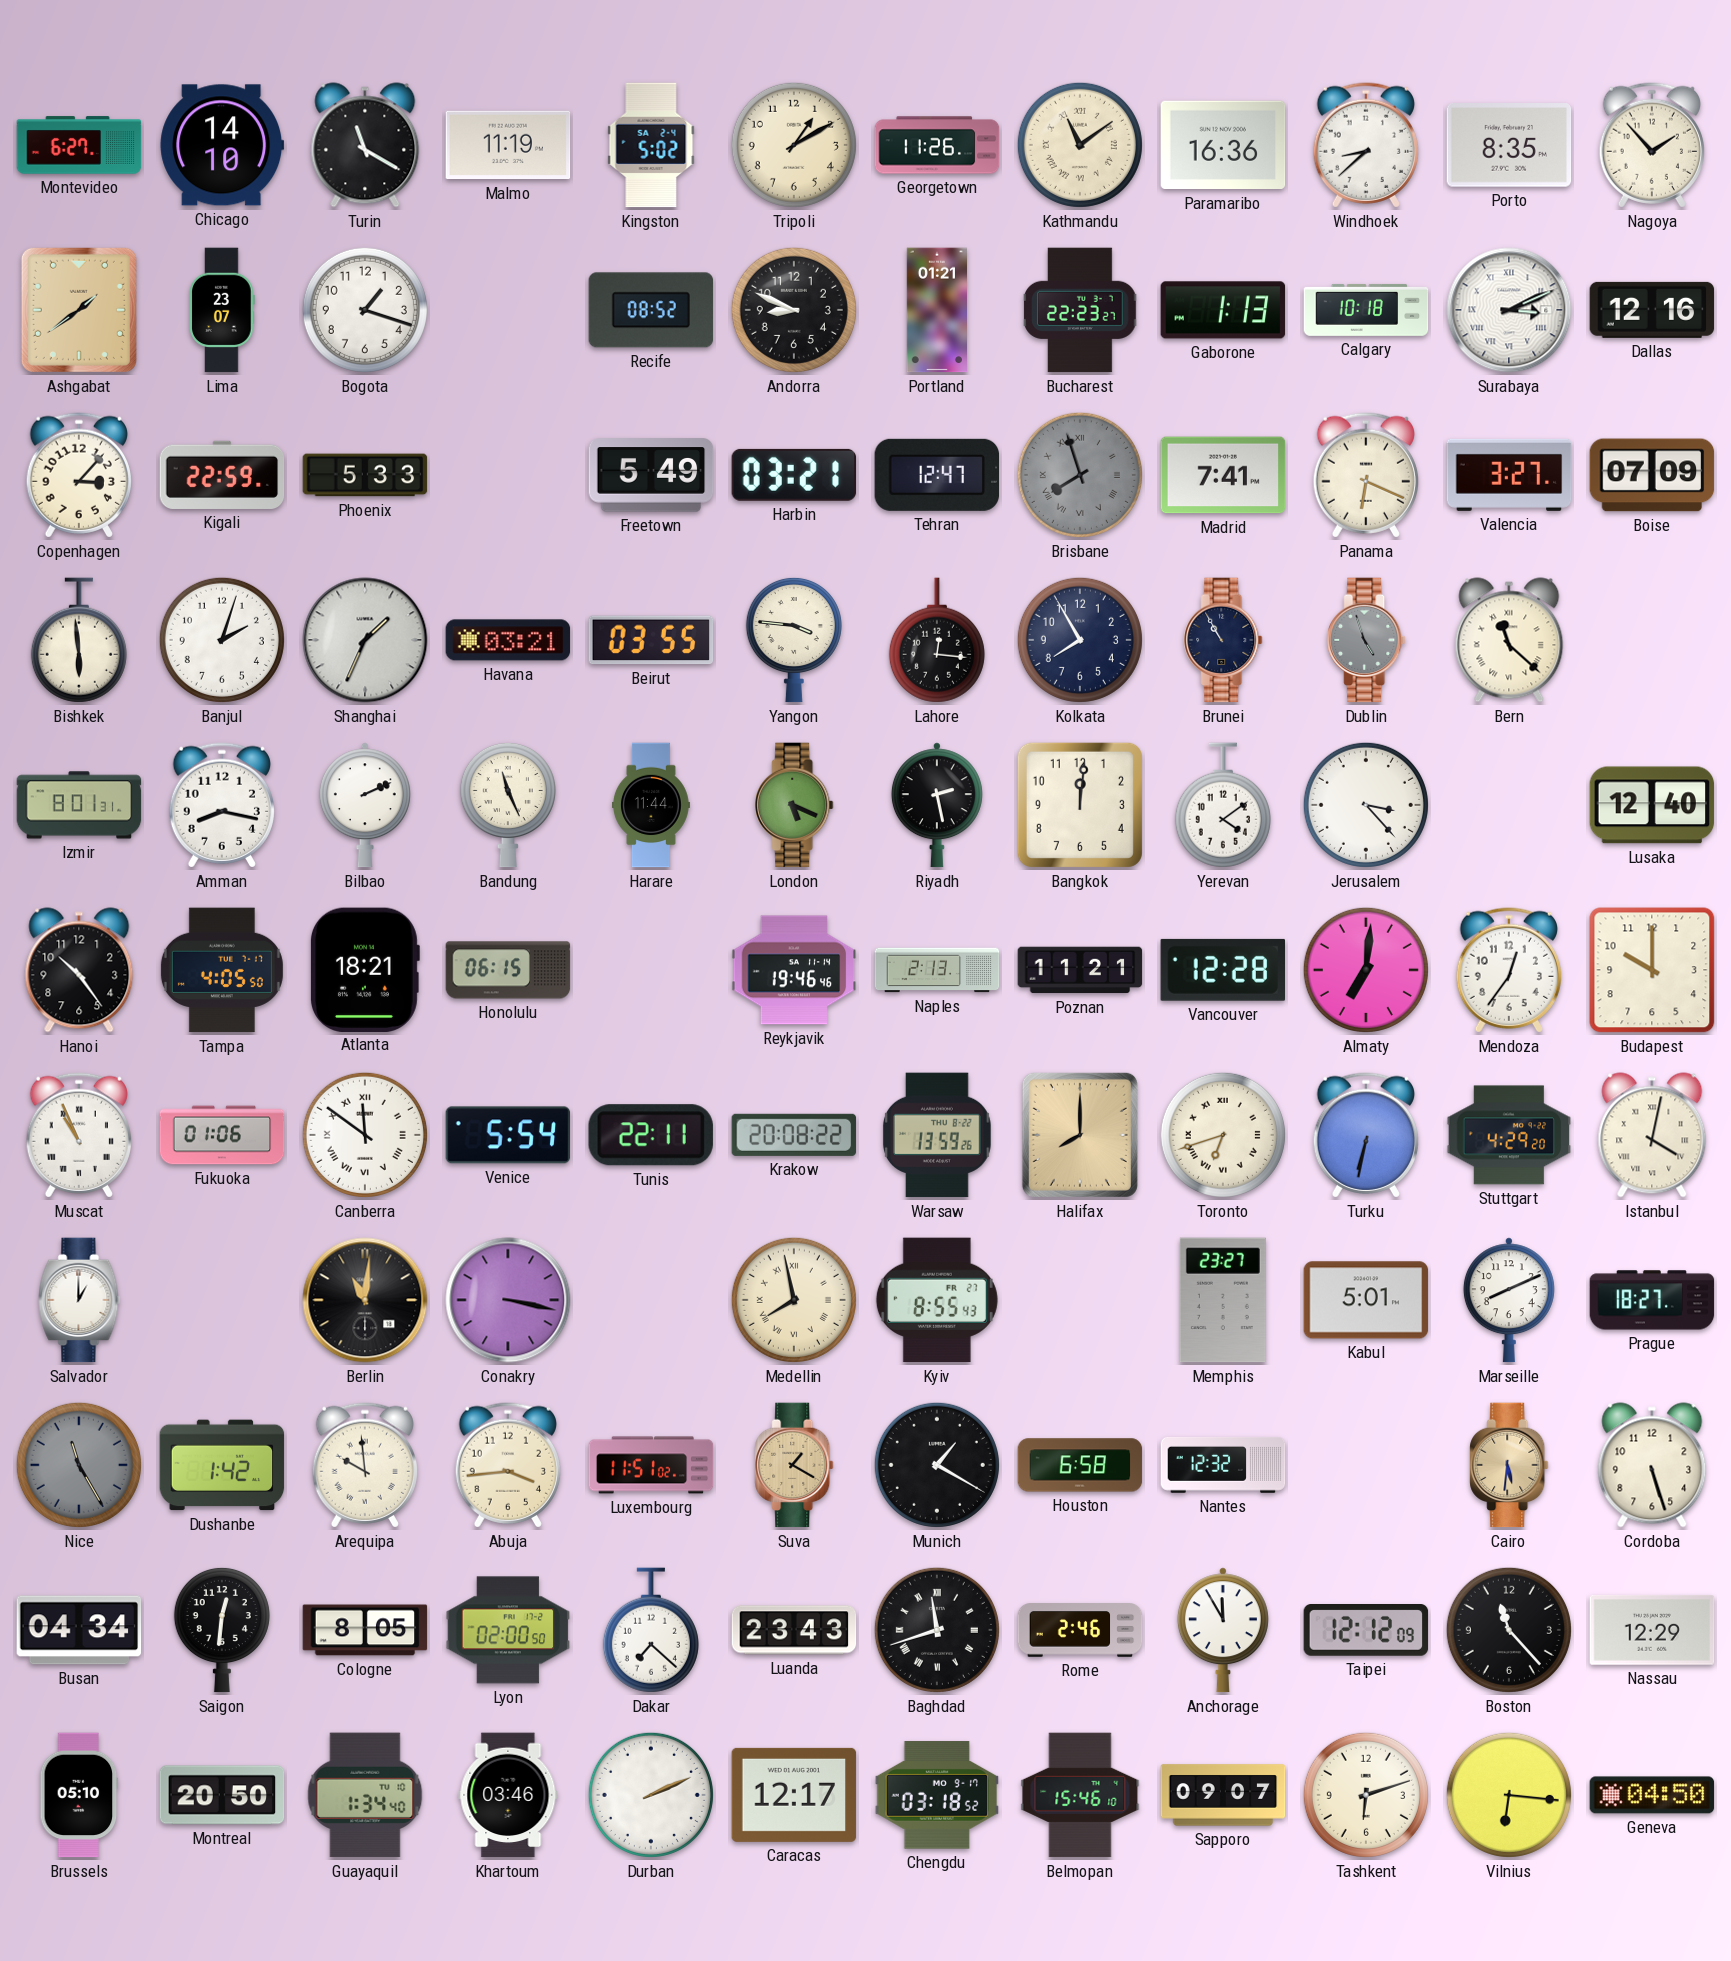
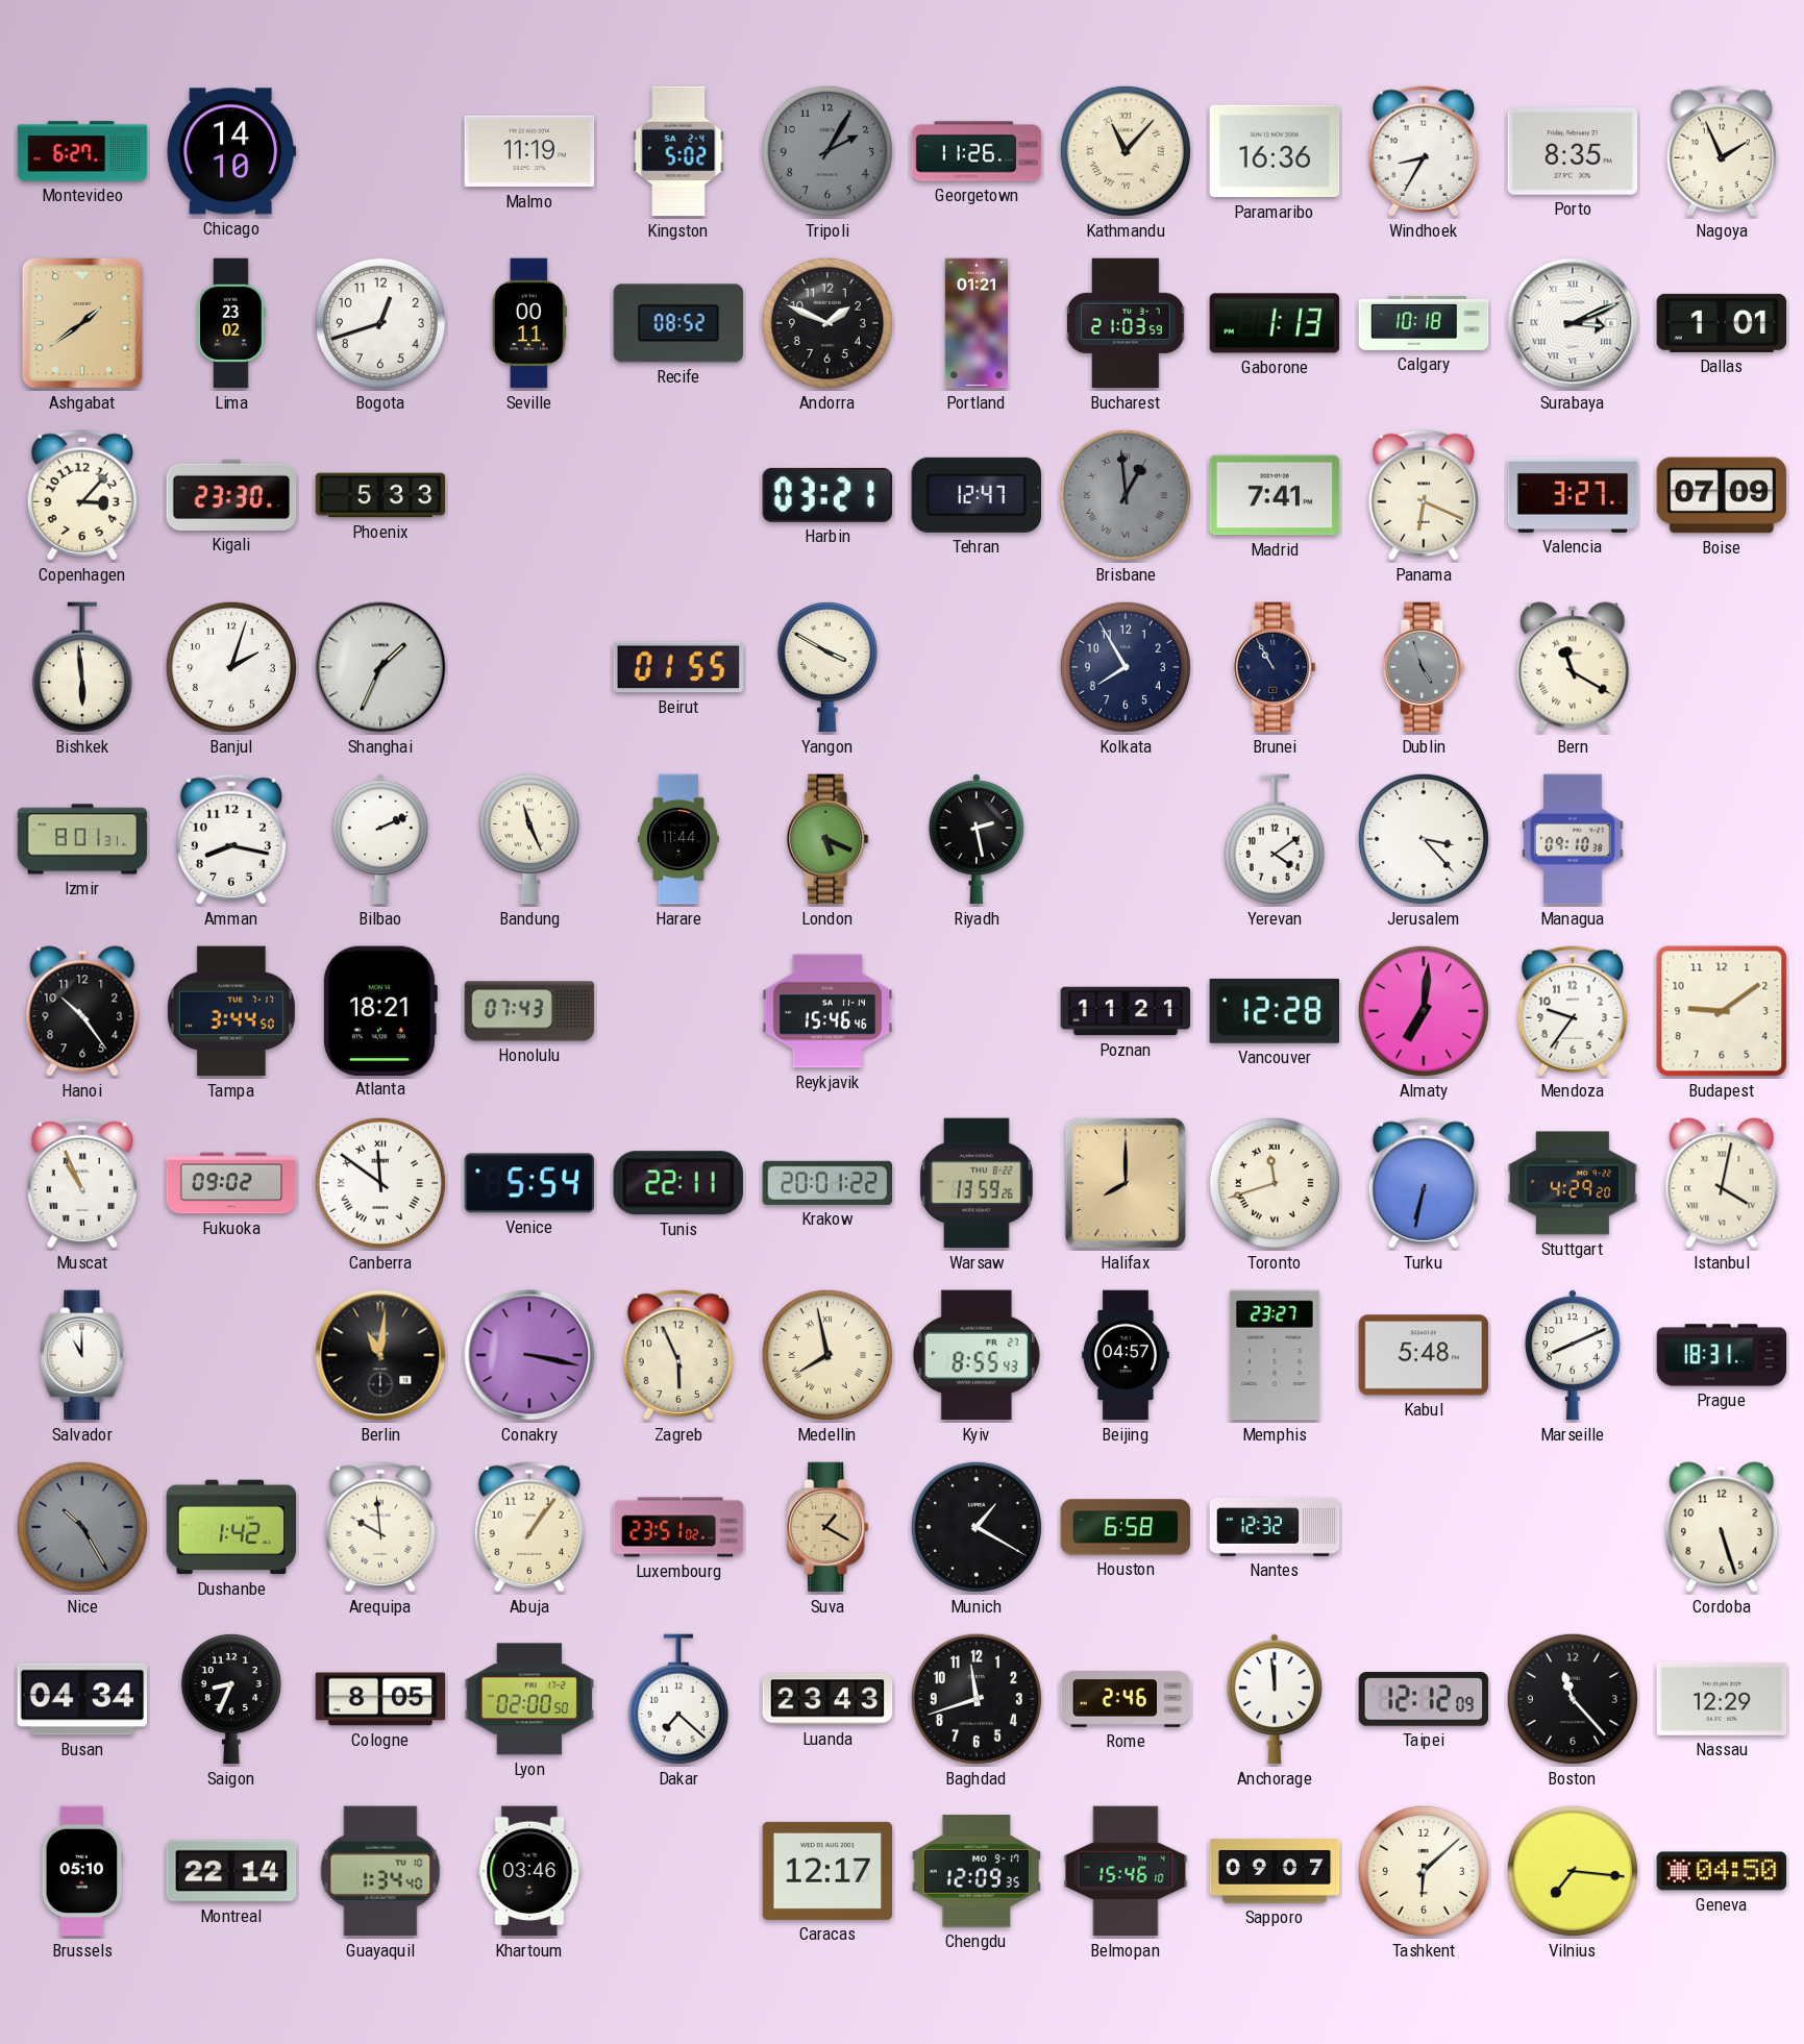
Turin: 11:20 -> none
Tripoli: 1:10 -> 2:05
Tripoli dial: cream -> grey
Kathmandu: 11:09 -> 11:07
Windhoek: 8:38 -> 8:35
Nagoya: 1:53 -> 1:56
Lima: 23:07 -> 23:02
Bogota: 1:18 -> 12:42
Seville: none -> 00:11
Andorra: 8:49 -> 1:49
Bucharest: 22:23 -> 21:03
Dallas: 12:16 -> 1:01
Kigali: 22:59 -> 23:30
Freetown: 5:49 -> none
Brisbane: 7:57 -> 12:59
Havana: 03:21 -> none
Beirut: 03:55 -> 01:55
Yangon: 3:46 -> 3:50
Lahore: 12:16 -> none
Bern: 11:22 -> 11:20
Bangkok: 12:01 -> none
Managua: none -> 09:10
Lusaka: 12:40 -> none
Tampa: 4:05 -> 3:44
Honolulu: 06:15 -> 07:43
Reykjavik: 19:46 -> 15:46
Naples: 2:13 -> none
Mendoza: 12:36 -> 9:36
Budapest: 10:00 -> 9:09
Fukuoka: 01:06 -> 09:02
Krakow: 20:08 -> 20:01
Toronto: 6:42 -> 11:42
Salvador: 1:00 -> 11:00
Zagreb: none -> 5:56
Beijing: none -> 04:57
Kabul: 5:01 -> 5:48
Prague: 18:27 -> 18:31
Nice: 11:25 -> 10:25
Abuja: 3:44 -> 1:06
Luxembourg: 11:51 -> 23:51
Cairo: 5:31 -> none
Saigon: 12:31 -> 8:34
Baghdad numerals: Roman -> Arabic
Anchorage: 11:55 -> 11:59
Montreal: 20:50 -> 22:14
Durban: 2:11 -> none
Chengdu: 03:18 -> 12:09
Tashkent: 6:12 -> 6:08
Vilnius: 6:16 -> 7:16
